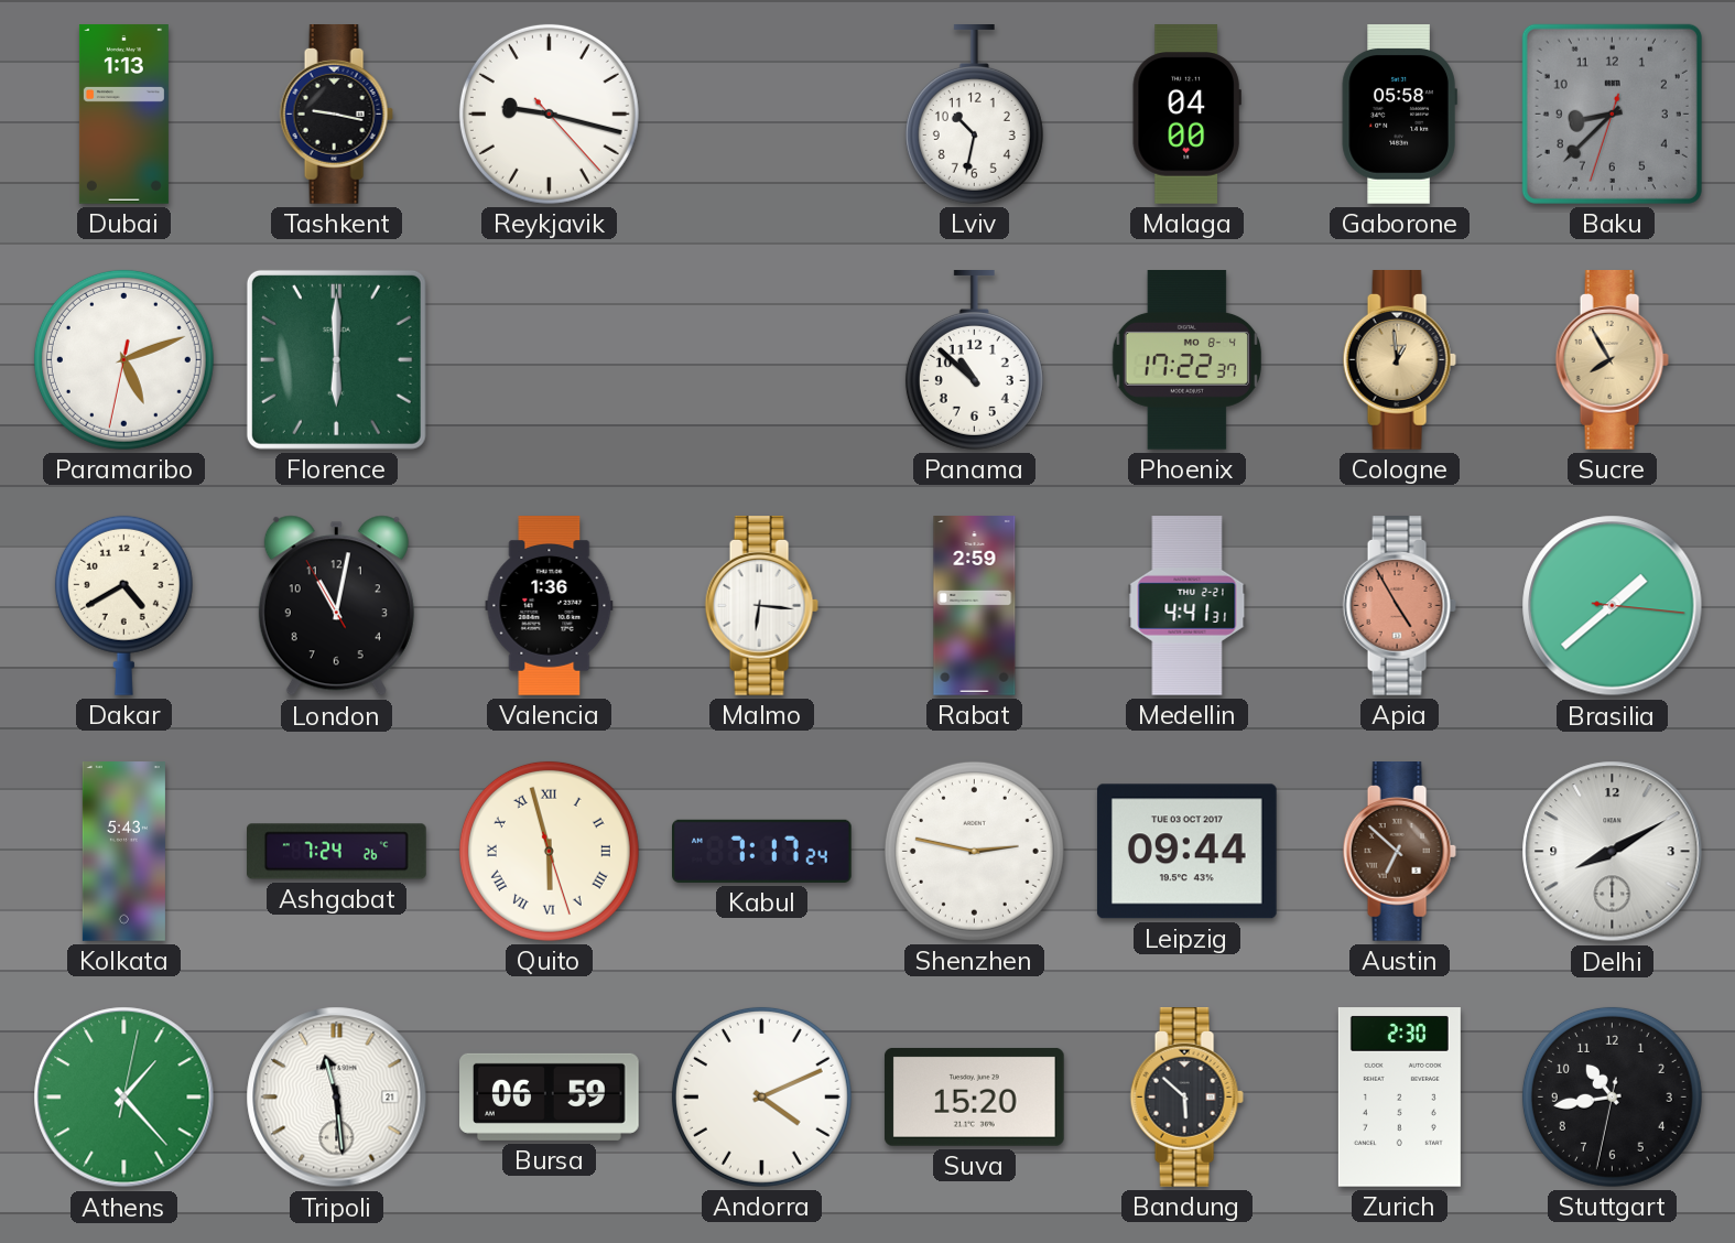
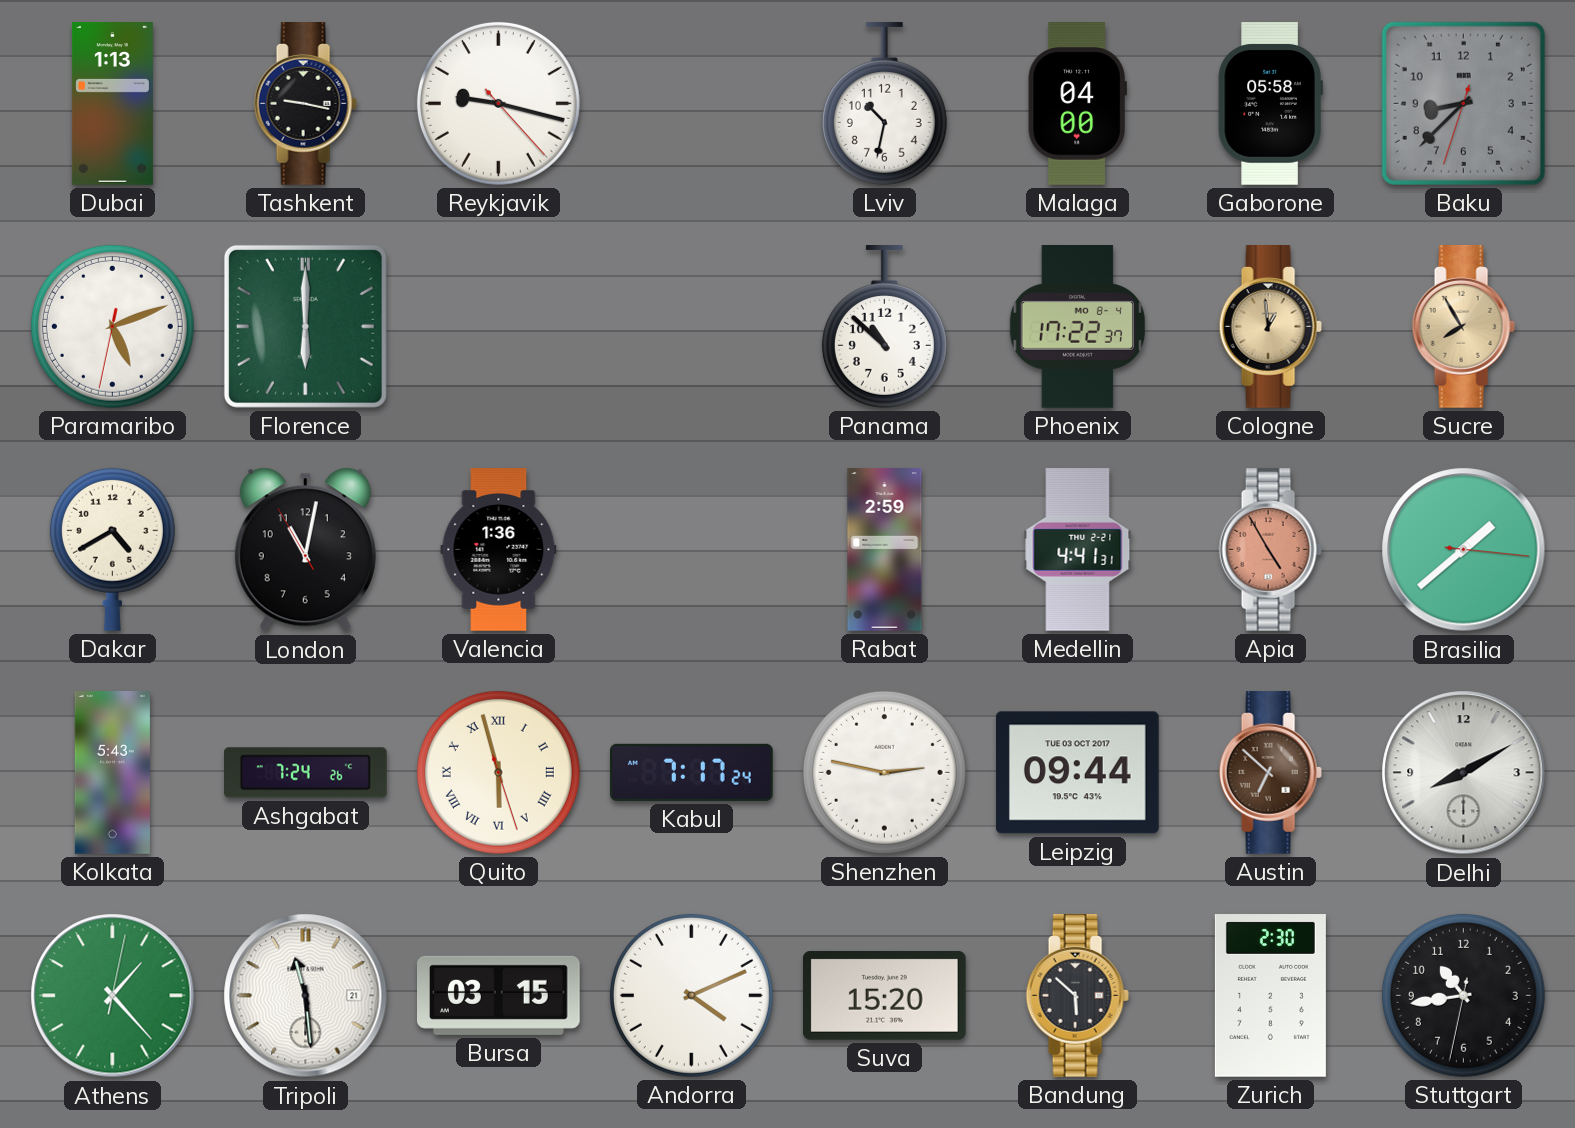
Malmo: 6:16 -> none
Bursa: 06:59 -> 03:15
